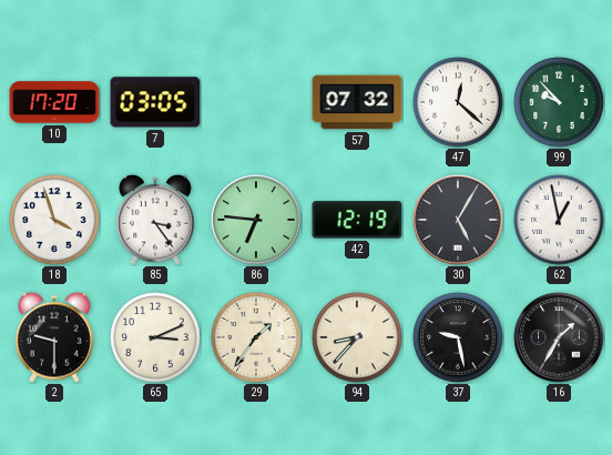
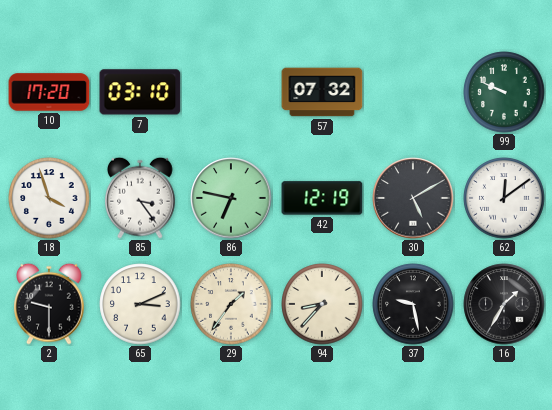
7: 03:05 -> 03:10
47: 12:22 -> none
99: 9:53 -> 9:49
86: 6:46 -> 6:47
30: 5:05 -> 5:10
62: 12:58 -> 12:09
